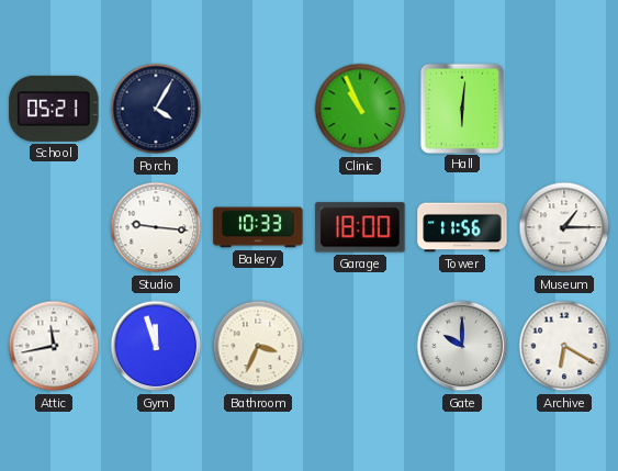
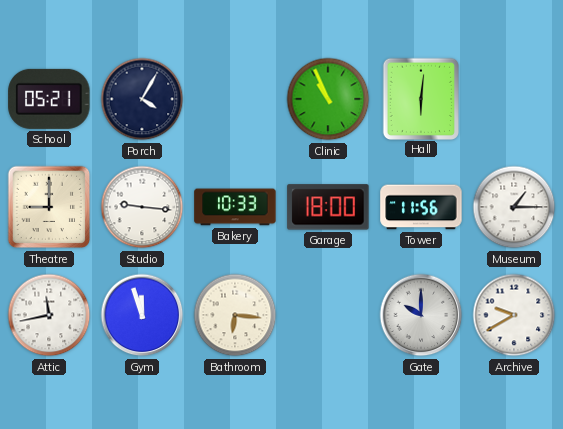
Theatre: none -> 9:00
Bathroom: 3:34 -> 6:16
Archive: 6:20 -> 9:40
